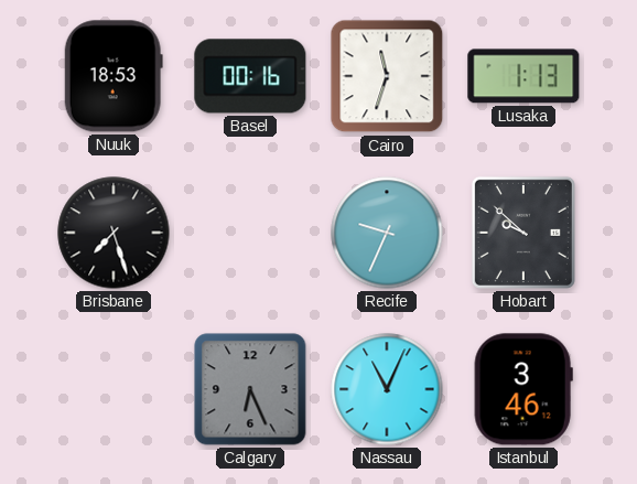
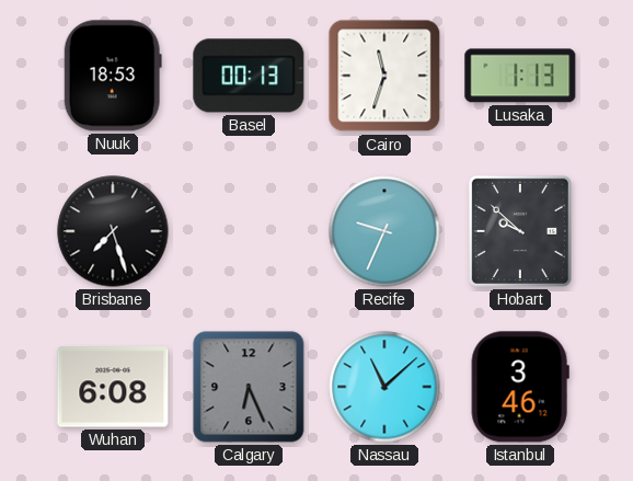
Basel: 00:16 -> 00:13
Wuhan: none -> 6:08
Nassau: 11:04 -> 11:08
